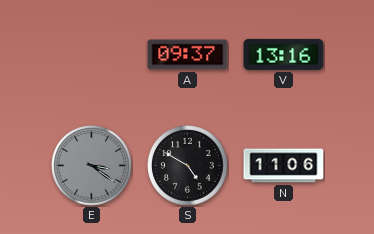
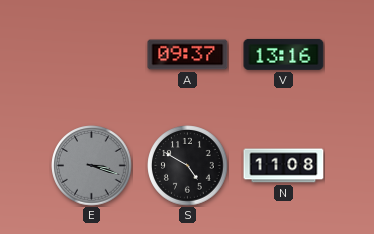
E: 3:21 -> 3:18
N: 11:06 -> 11:08
